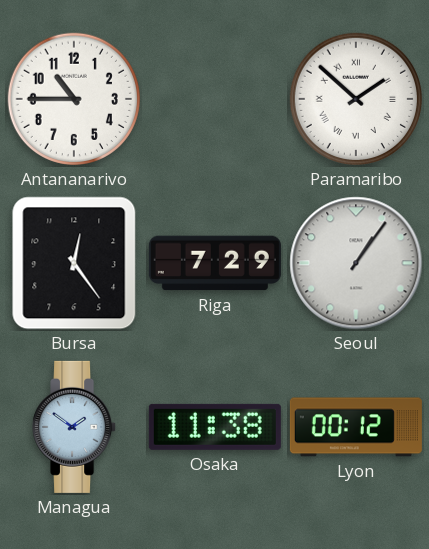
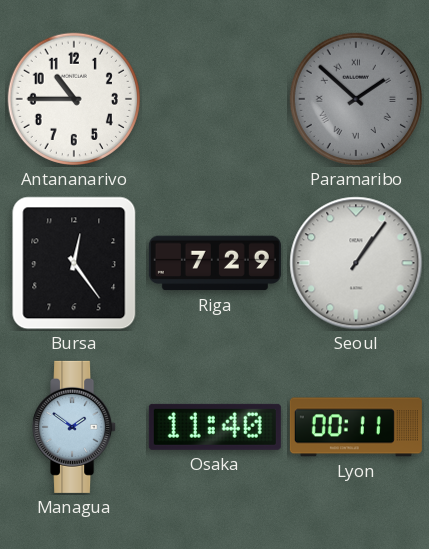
Paramaribo dial: white -> grey
Osaka: 11:38 -> 11:40
Lyon: 00:12 -> 00:11
